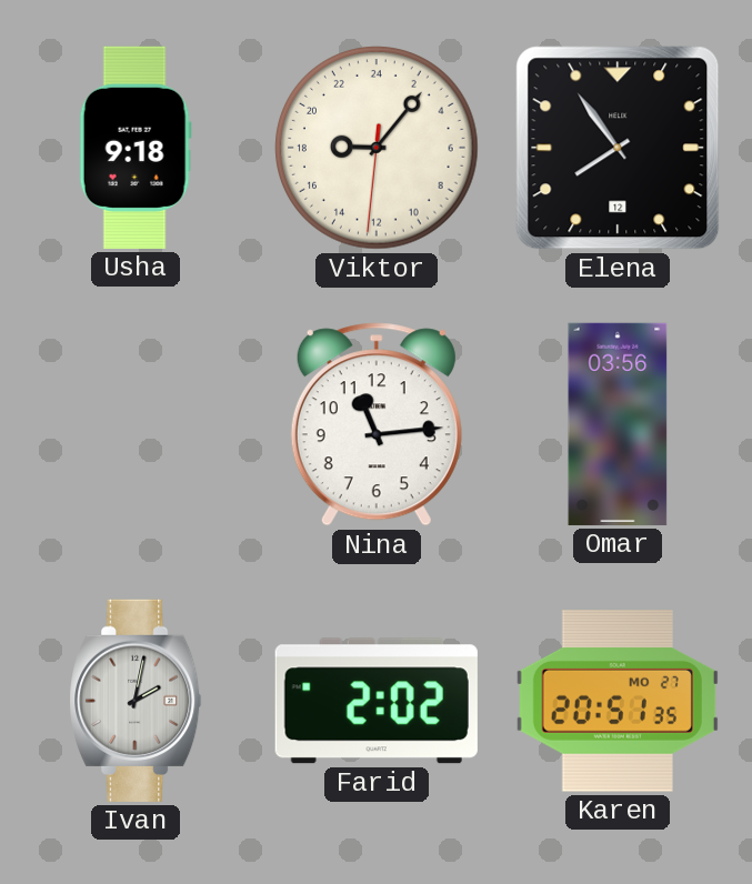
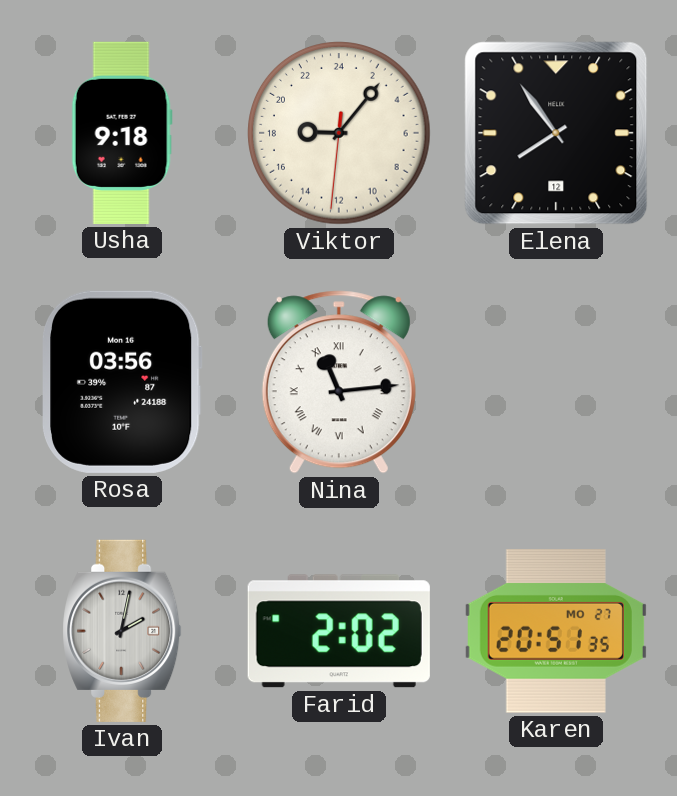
Rosa: none -> 03:56
Nina numerals: Arabic -> Roman
Omar: 03:56 -> none
